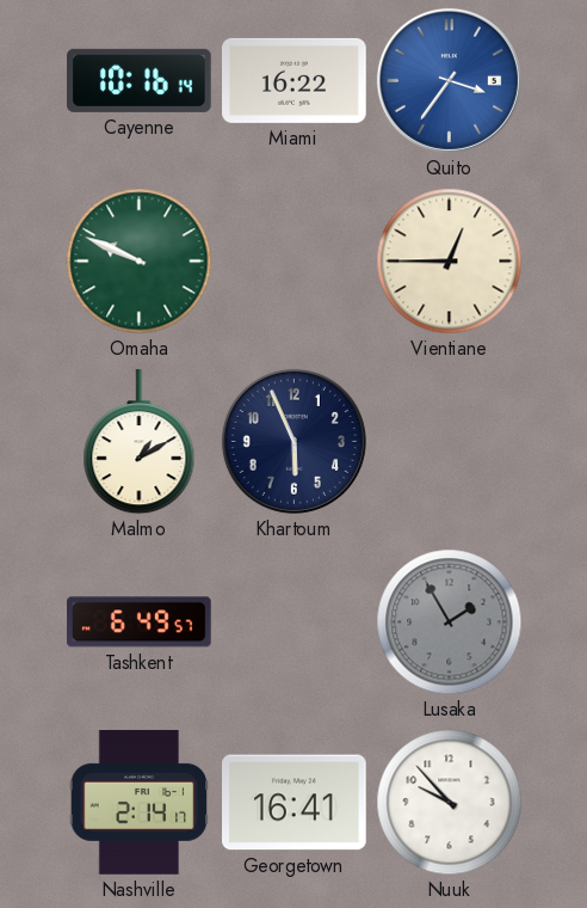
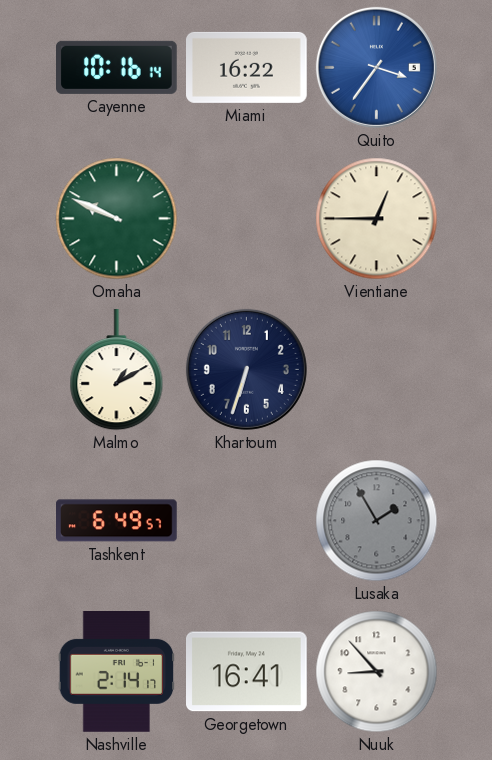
Khartoum: 5:56 -> 6:33
Nuuk: 9:53 -> 8:53
